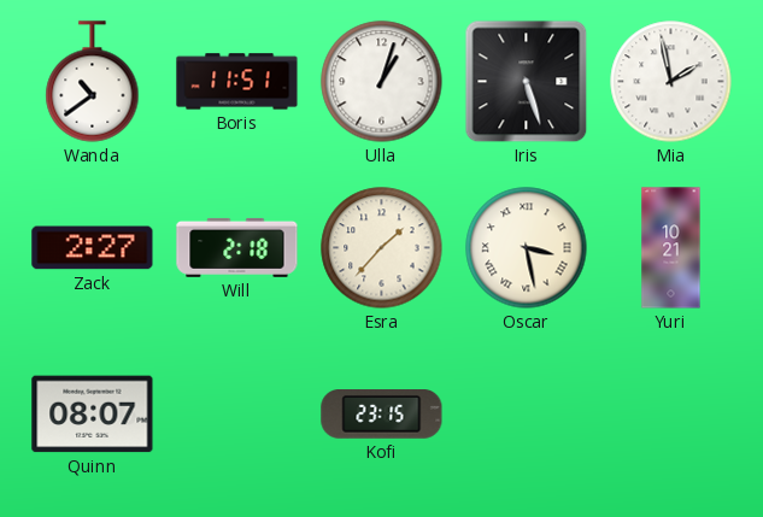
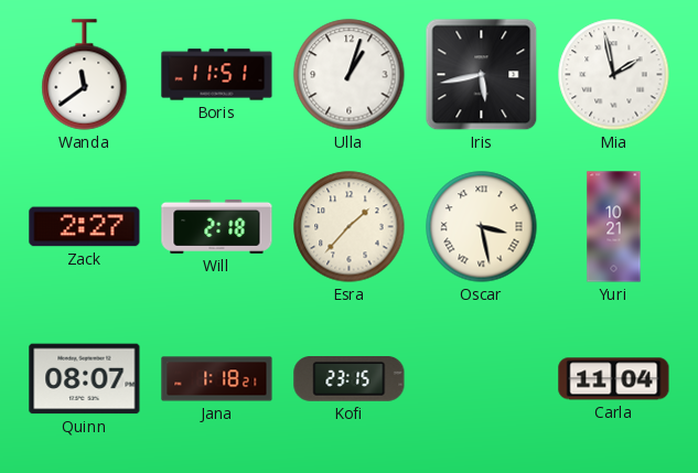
Wanda: 10:39 -> 11:39
Iris: 5:27 -> 5:43
Jana: none -> 1:18
Carla: none -> 11:04
